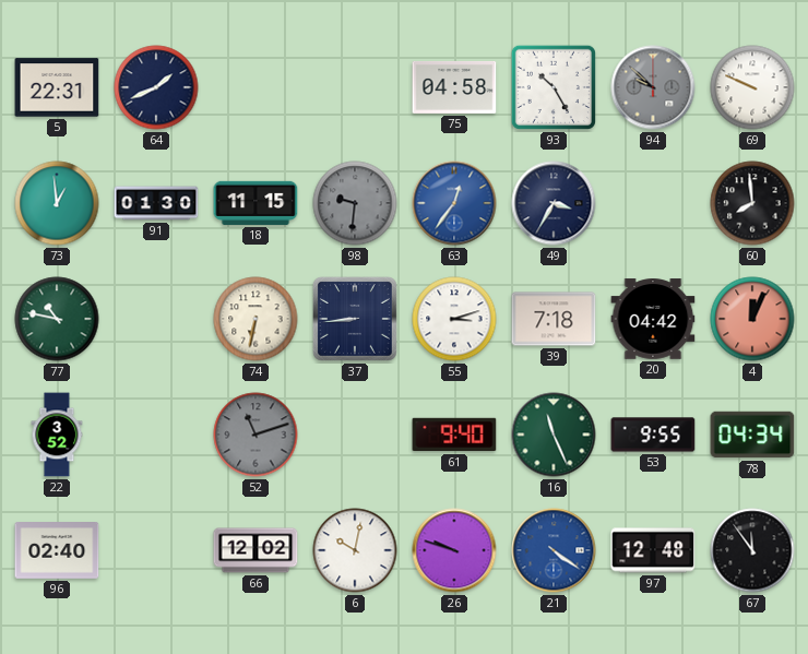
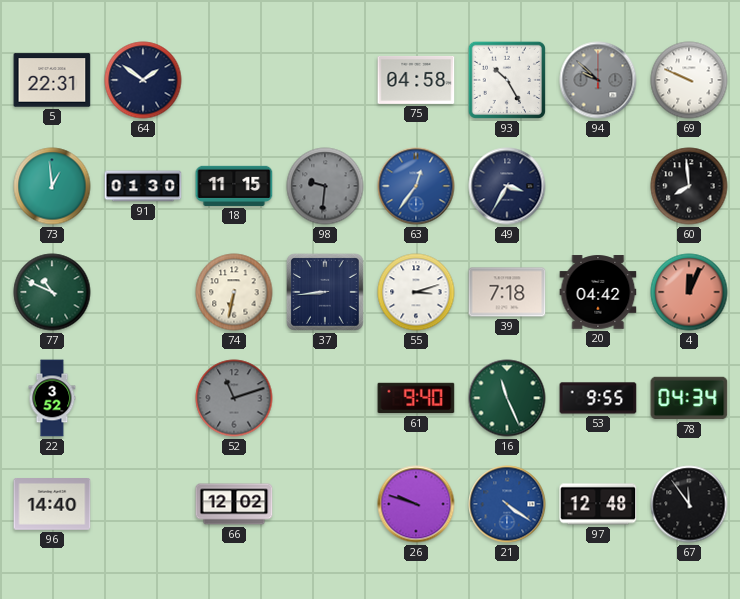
64: 1:41 -> 1:51
77: 10:47 -> 10:49
96: 02:40 -> 14:40
6: 10:02 -> none
